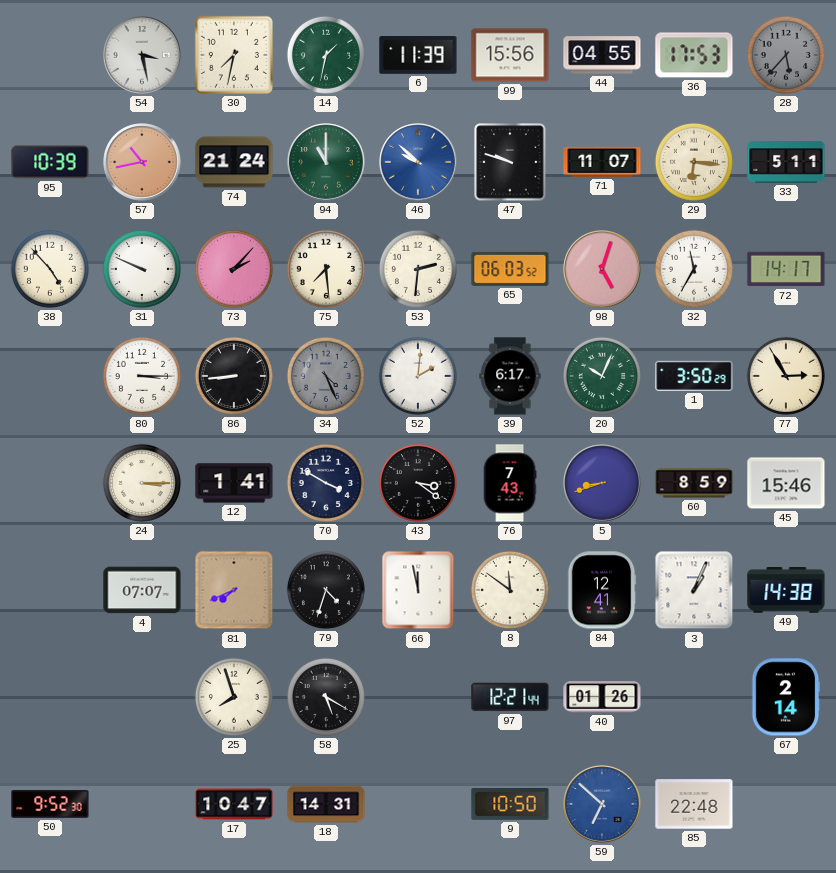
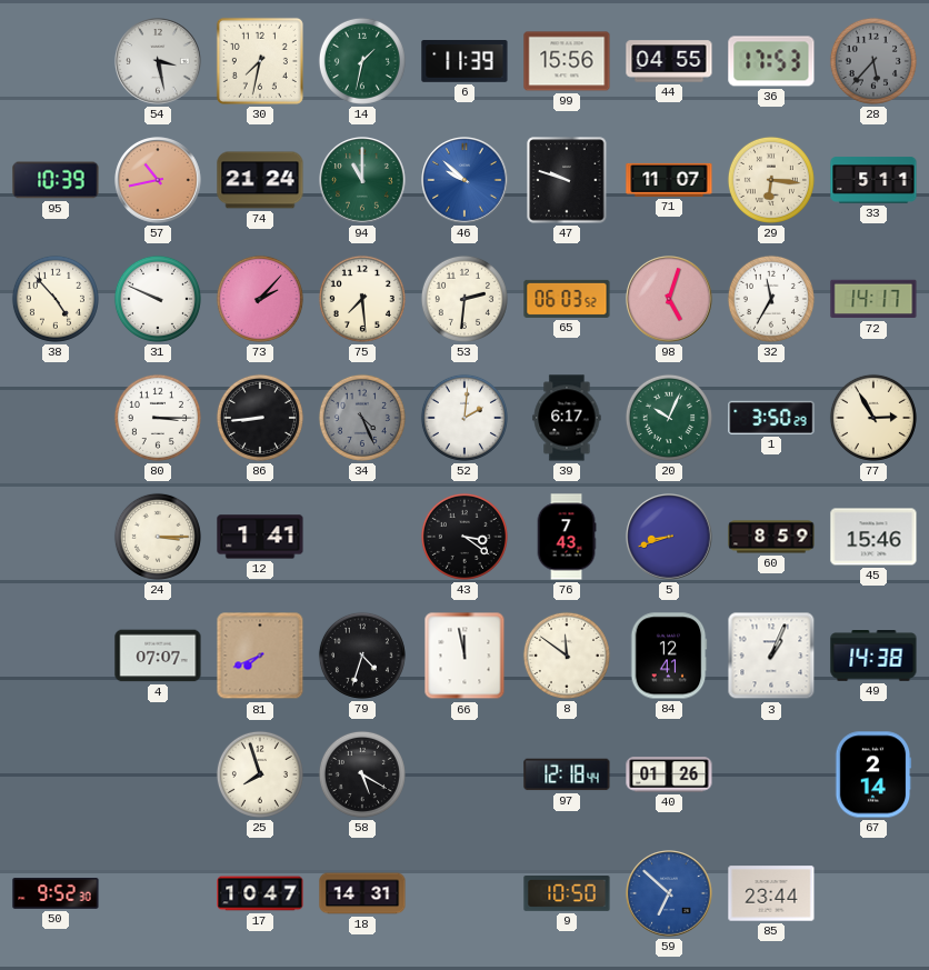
70: 3:50 -> none
97: 12:21 -> 12:18
85: 22:48 -> 23:44
